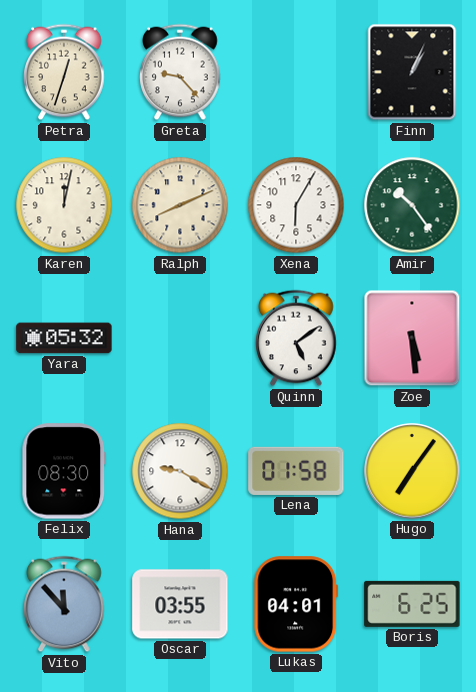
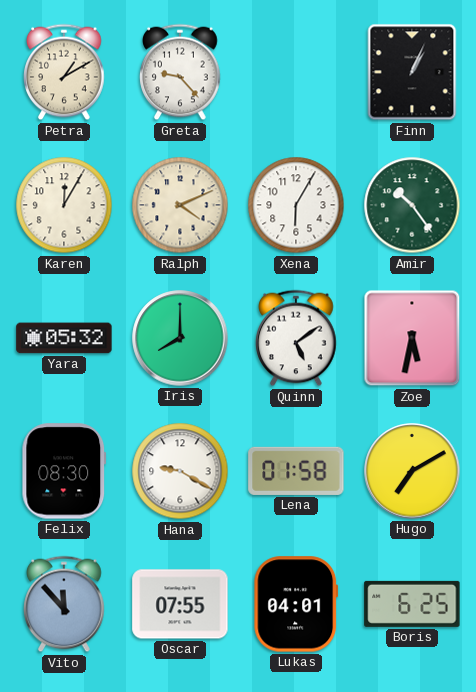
Petra: 12:33 -> 1:10
Karen: 12:02 -> 12:05
Ralph: 8:11 -> 4:11
Iris: none -> 8:00
Zoe: 5:29 -> 5:32
Hugo: 7:06 -> 7:10
Oscar: 03:55 -> 07:55
